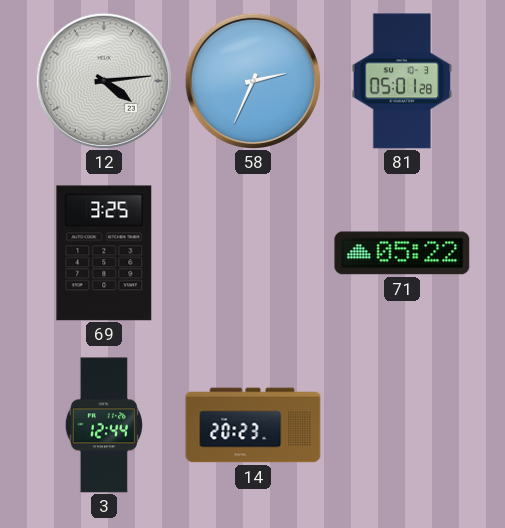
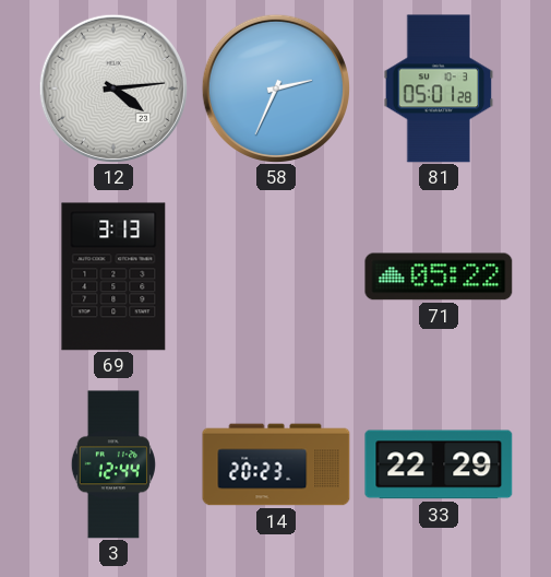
69: 3:25 -> 3:13
33: none -> 22:29
